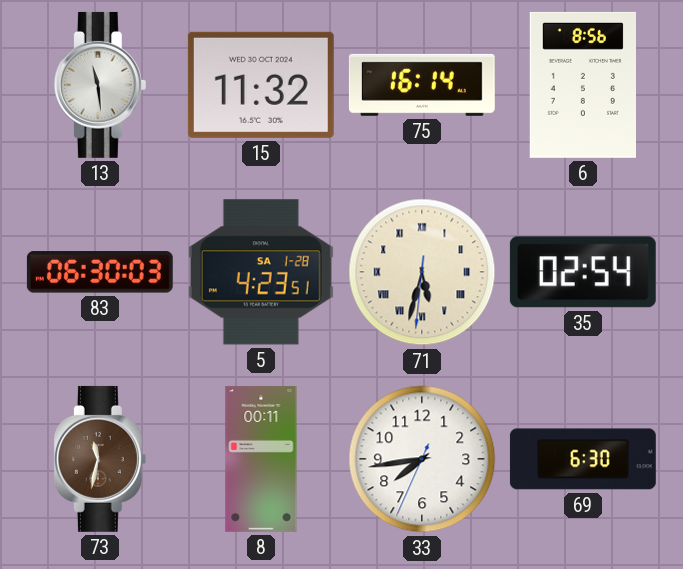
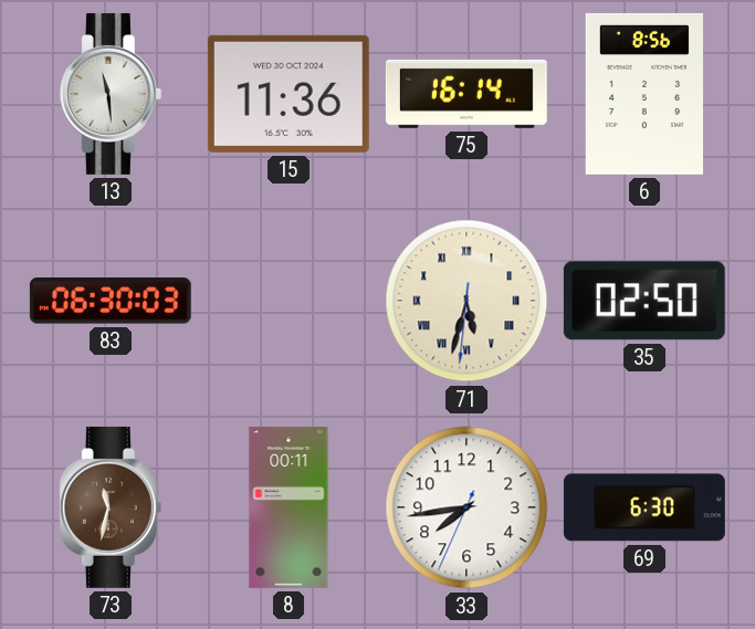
15: 11:32 -> 11:36
5: 4:23 -> none
35: 02:54 -> 02:50
